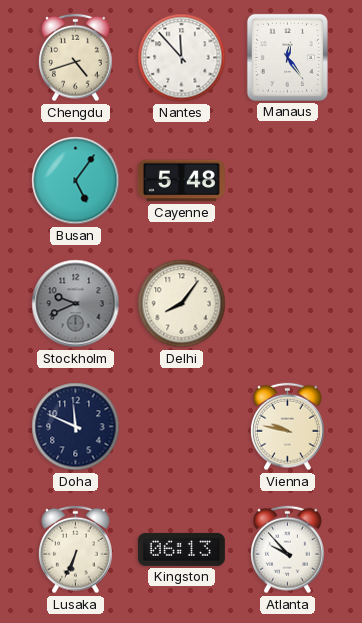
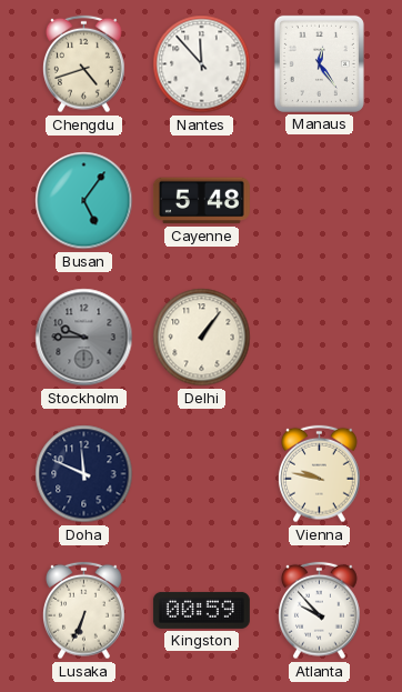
Stockholm: 9:41 -> 9:45
Delhi: 8:06 -> 1:06
Kingston: 06:13 -> 00:59
